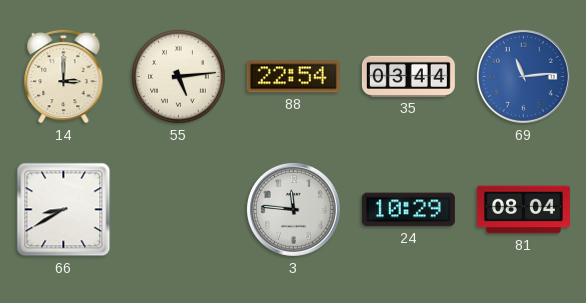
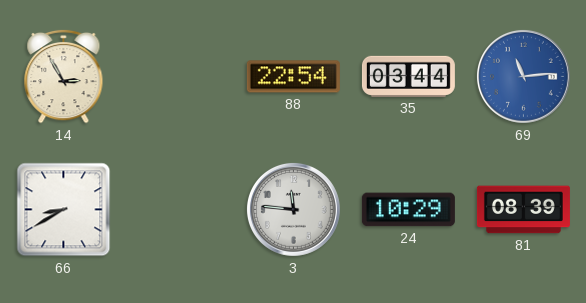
14: 3:00 -> 2:55
55: 5:14 -> none
81: 08:04 -> 08:39
